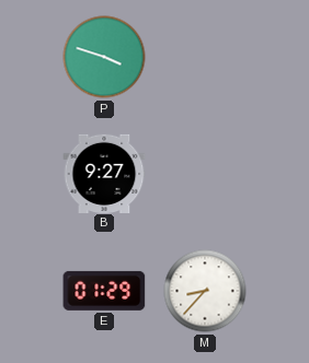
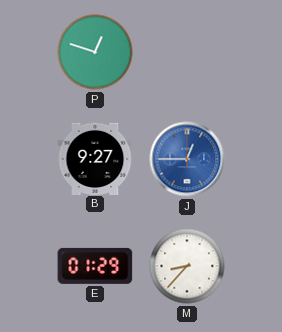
P: 3:48 -> 12:48
J: none -> 12:45
